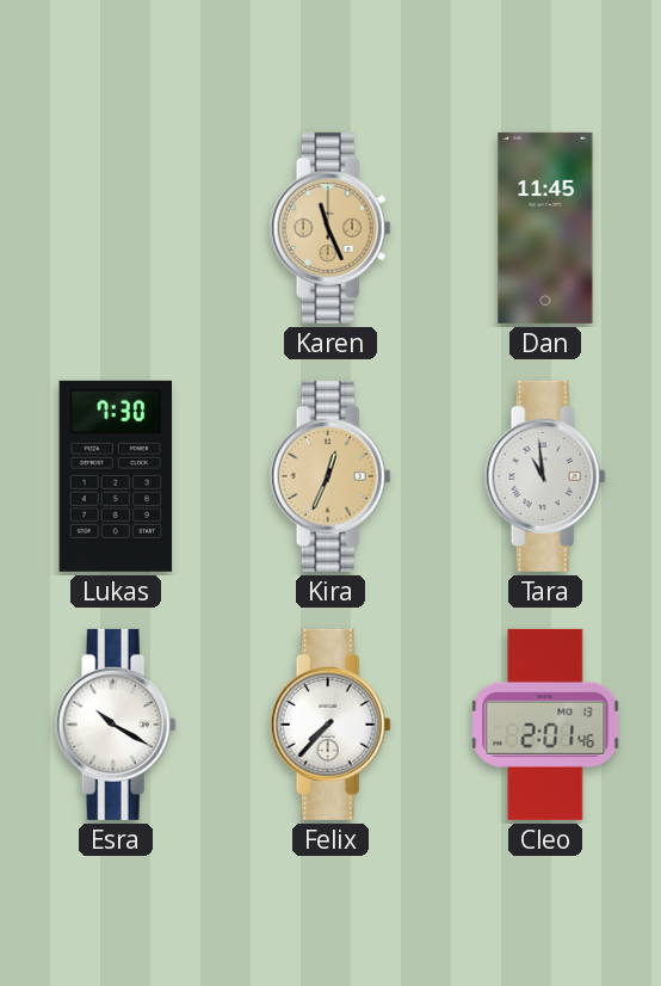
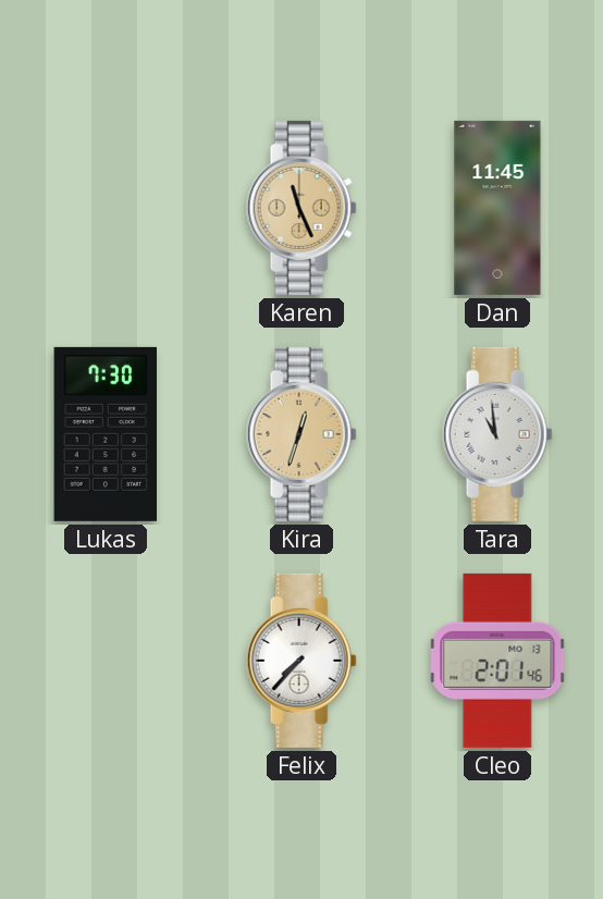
Kira: 12:34 -> 12:33
Esra: 10:20 -> none
